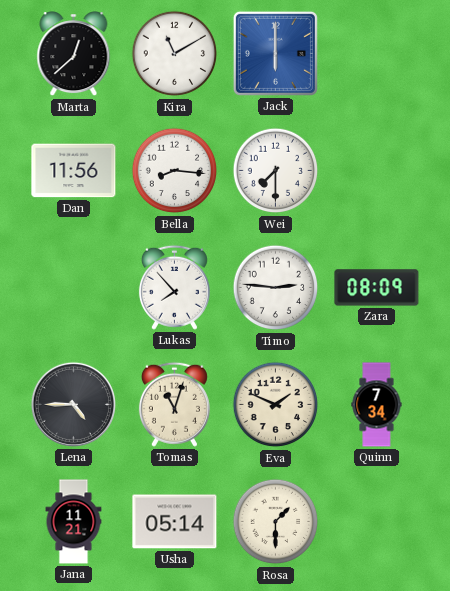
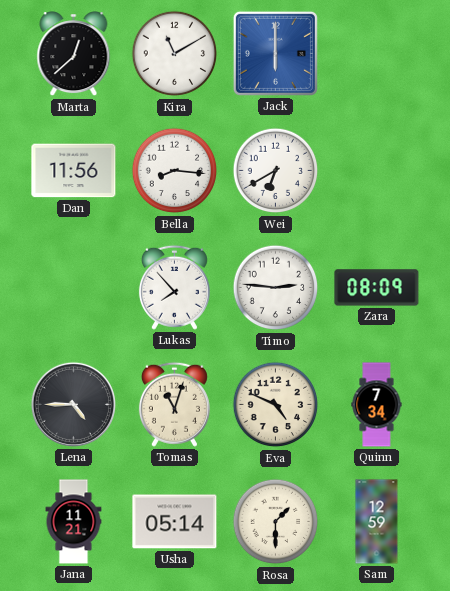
Wei: 7:30 -> 6:40
Eva: 1:49 -> 4:49
Sam: none -> 12:59
